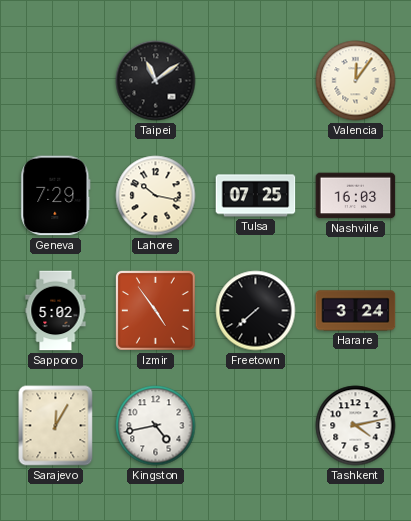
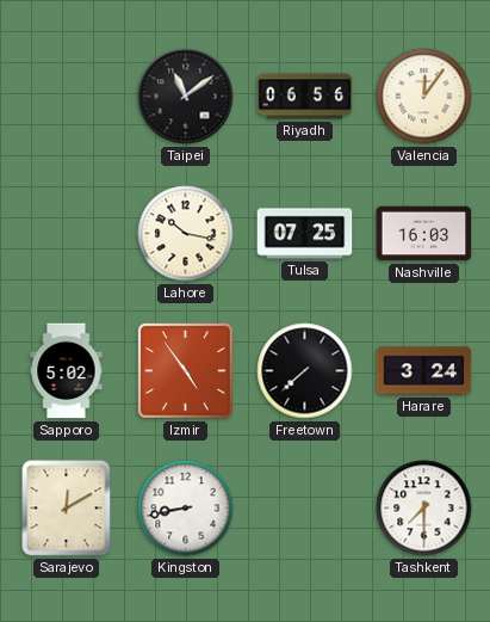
Riyadh: none -> 06:56
Geneva: 7:29 -> none
Sarajevo: 12:05 -> 12:10
Kingston: 4:43 -> 8:43
Tashkent: 4:13 -> 7:30
